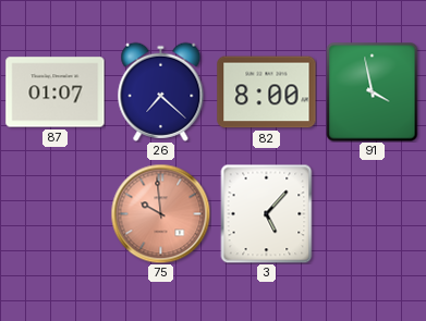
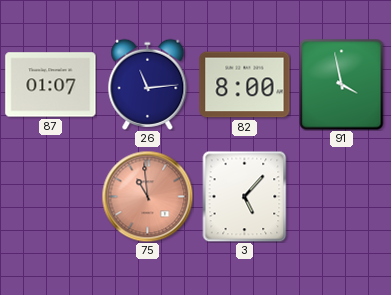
26: 7:22 -> 11:14
75: 9:59 -> 10:59
